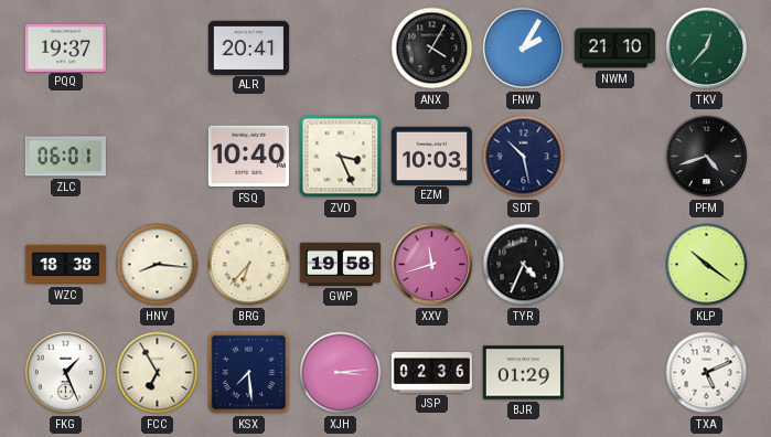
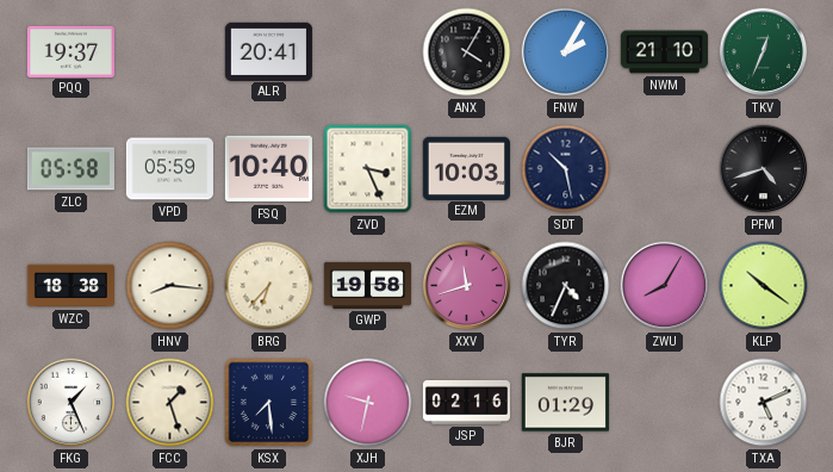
TKV: 12:37 -> 12:34
ZLC: 06:01 -> 05:58
VPD: none -> 05:59
ZWU: none -> 8:05
FCC: 6:55 -> 1:27
XJH: 3:14 -> 9:32
JSP: 02:36 -> 02:16
